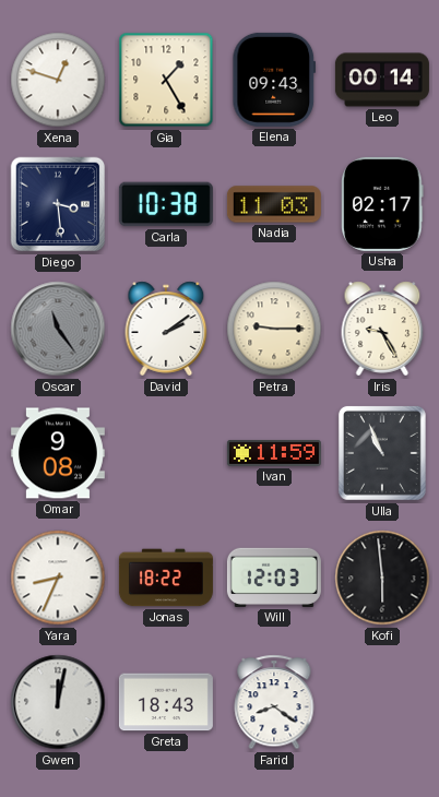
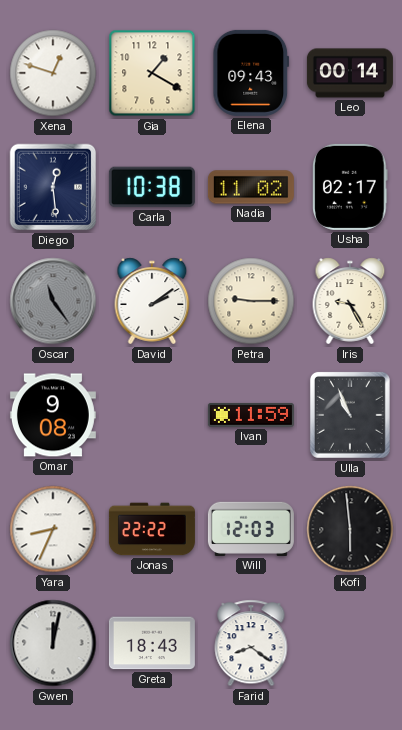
Gia: 1:25 -> 1:20
Diego: 3:29 -> 12:29
Nadia: 11:03 -> 11:02
Jonas: 18:22 -> 22:22
